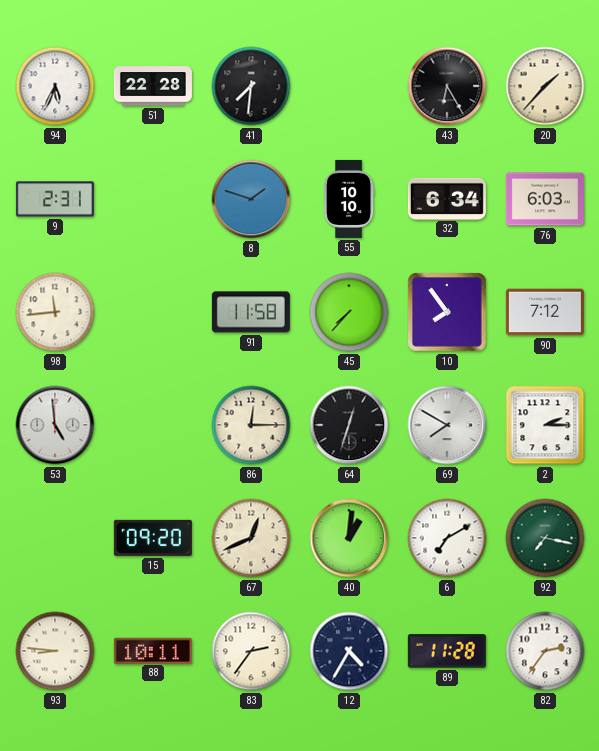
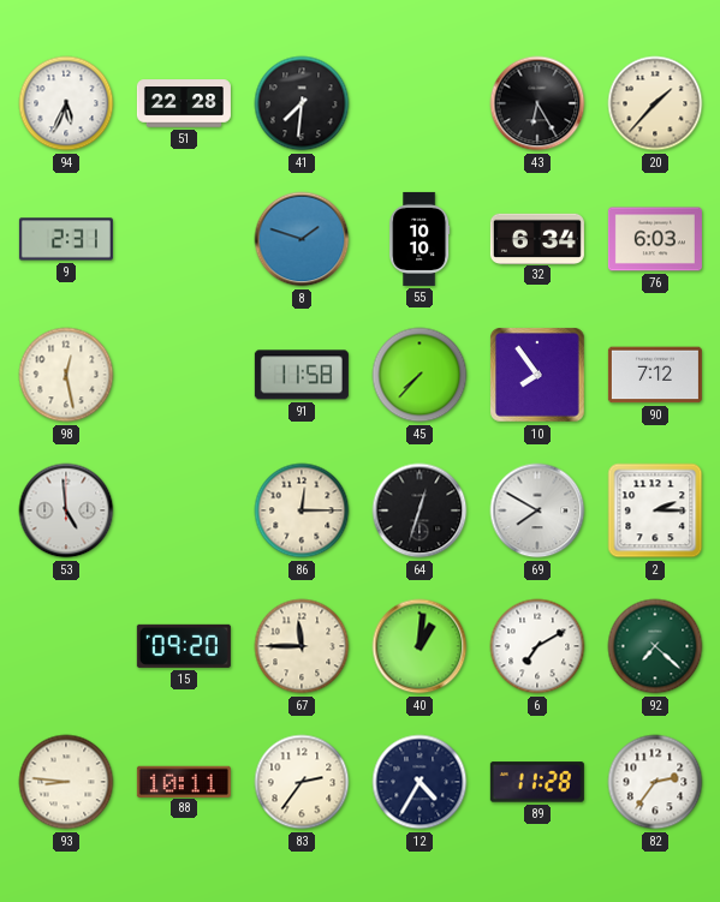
98: 11:44 -> 12:28
67: 12:41 -> 11:45
92: 7:17 -> 7:22
